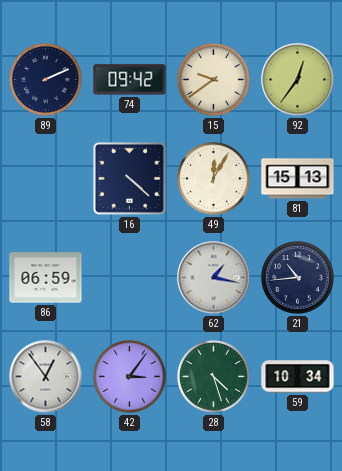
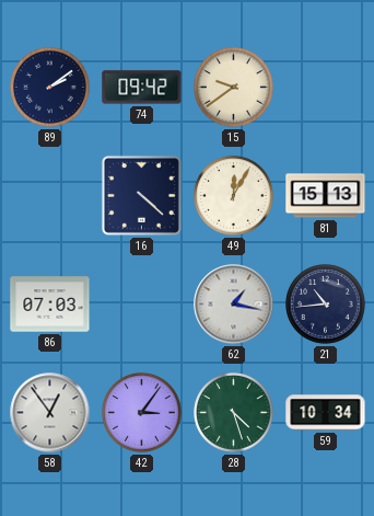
89: 2:11 -> 2:09
92: 12:36 -> none
86: 06:59 -> 07:03
